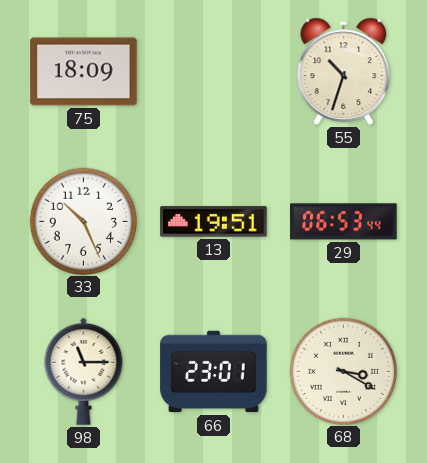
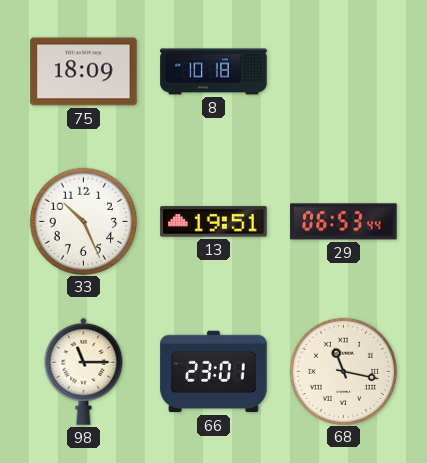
8: none -> 10:18
55: 10:33 -> none
68: 3:20 -> 11:17
